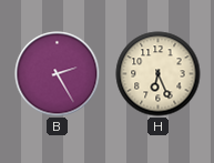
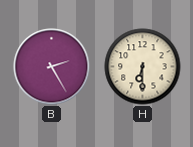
H: 6:26 -> 6:30
